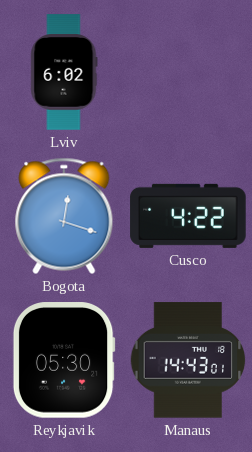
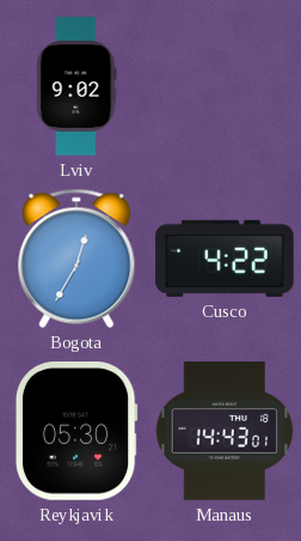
Lviv: 6:02 -> 9:02
Bogota: 12:18 -> 12:35
